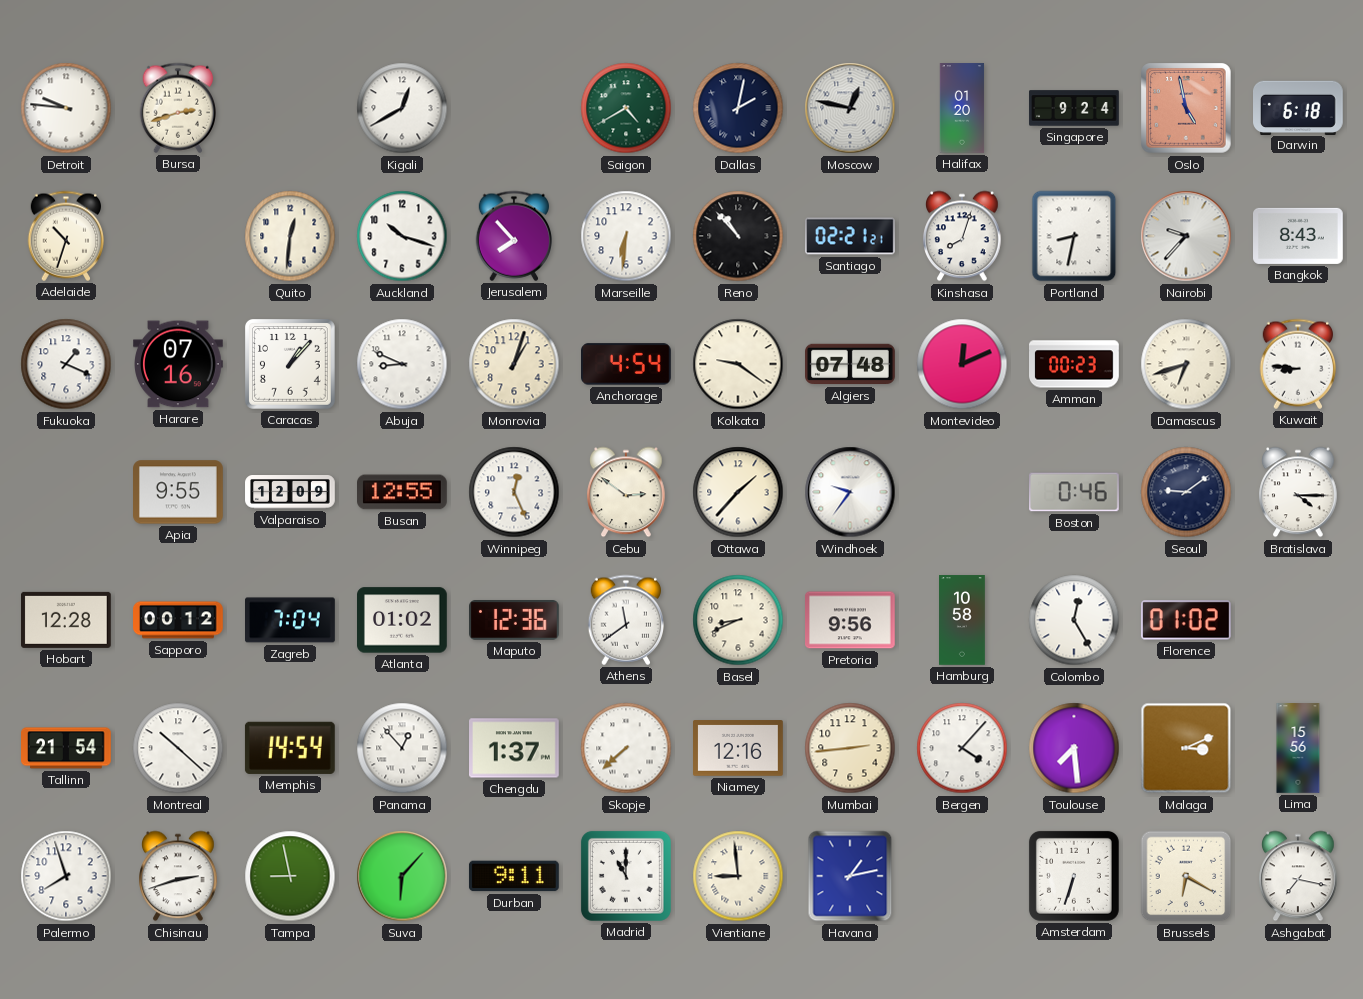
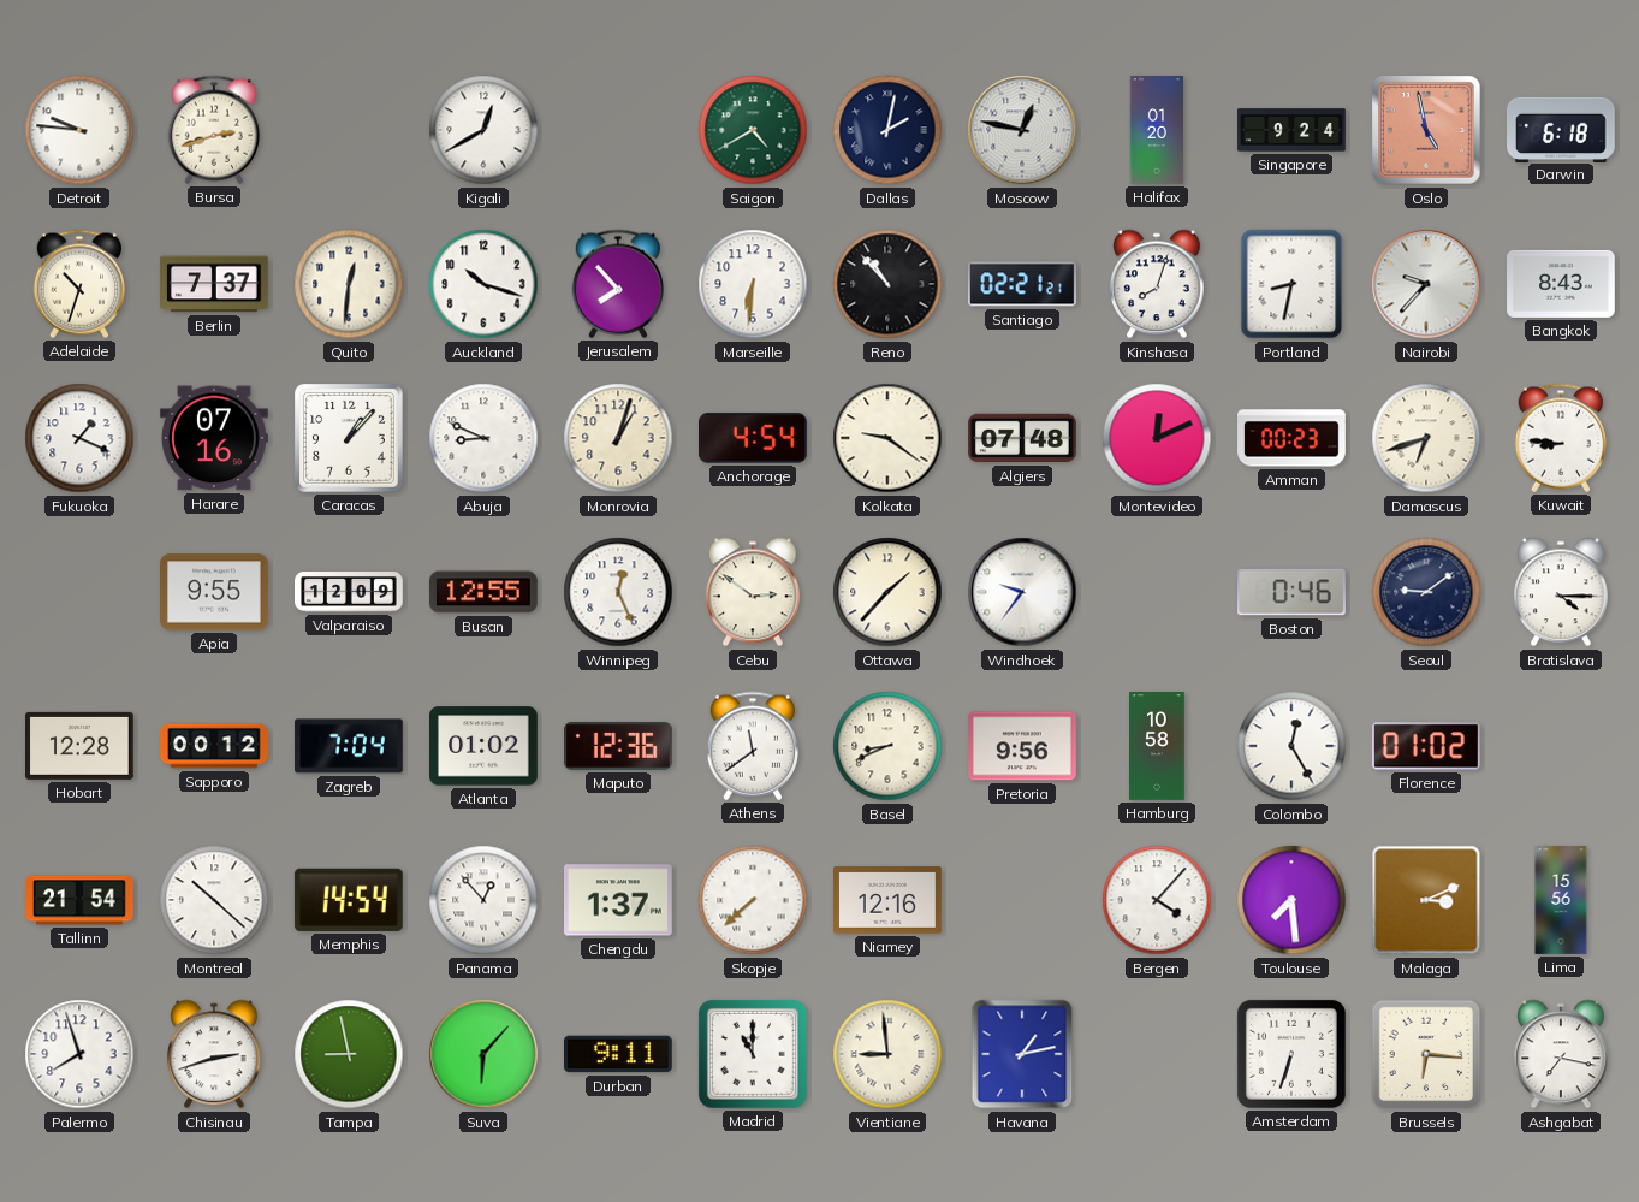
Berlin: none -> 7:37
Mumbai: 2:44 -> none
Brussels: 6:20 -> 6:16
